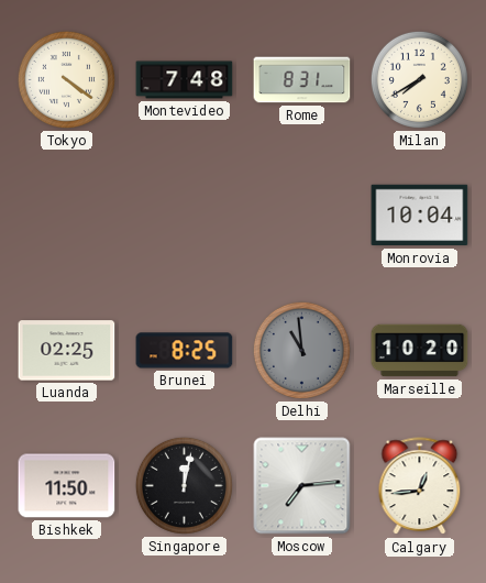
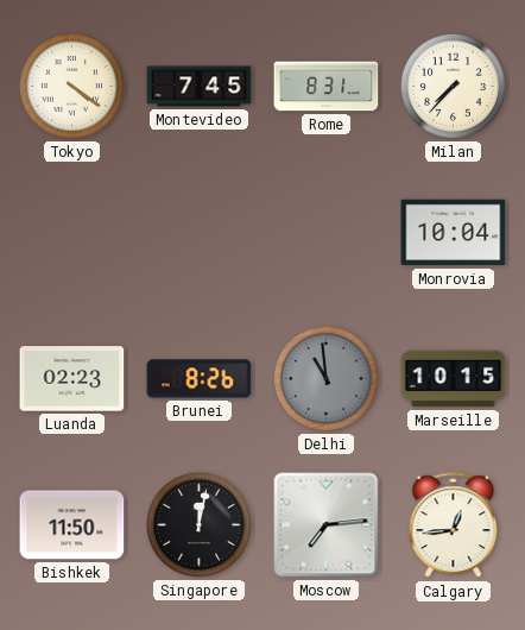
Montevideo: 7:48 -> 7:45
Milan: 7:40 -> 7:37
Luanda: 02:25 -> 02:23
Brunei: 8:25 -> 8:26
Marseille: 10:20 -> 10:15
